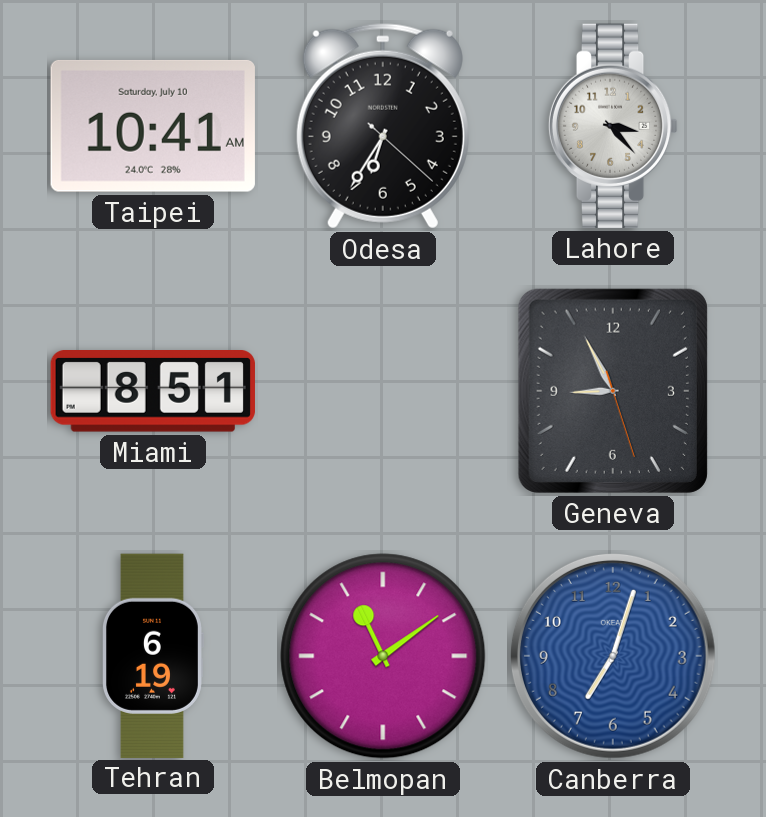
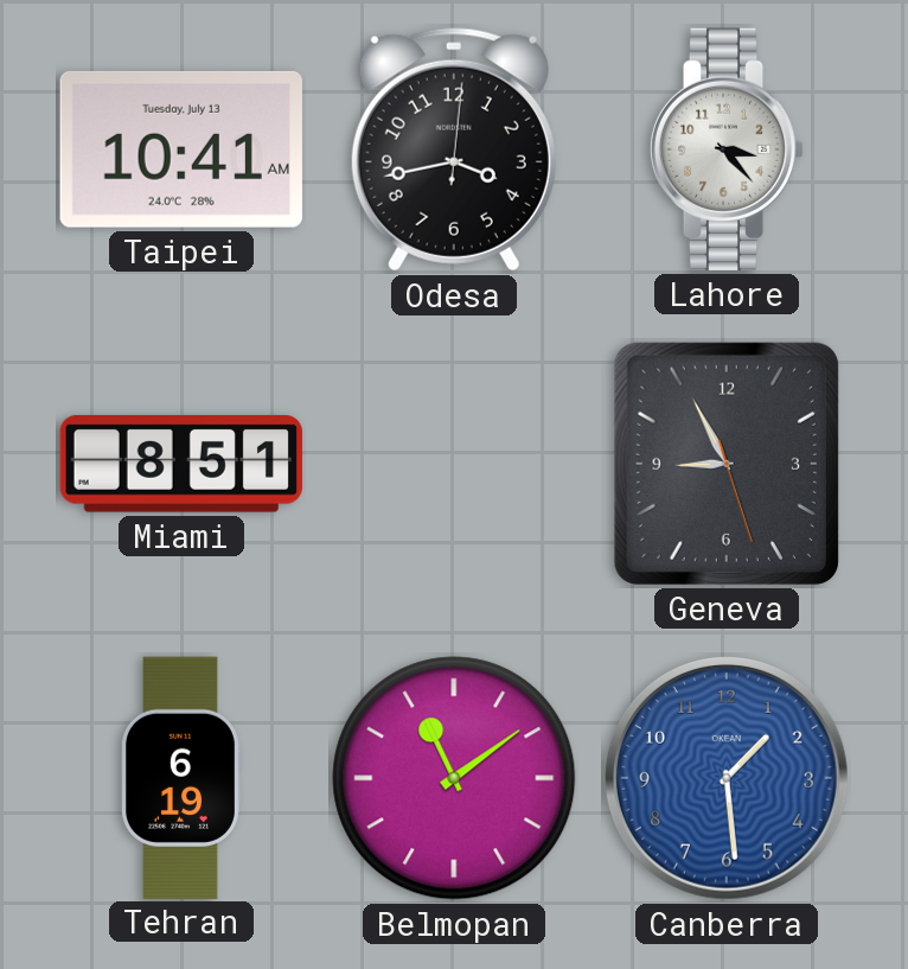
Taipei date: Saturday, July 10 -> Tuesday, July 13
Odesa: 6:35 -> 3:43
Canberra: 7:03 -> 1:29
